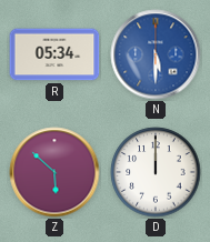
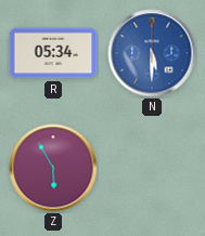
Z: 5:52 -> 5:55
D: 12:00 -> none
